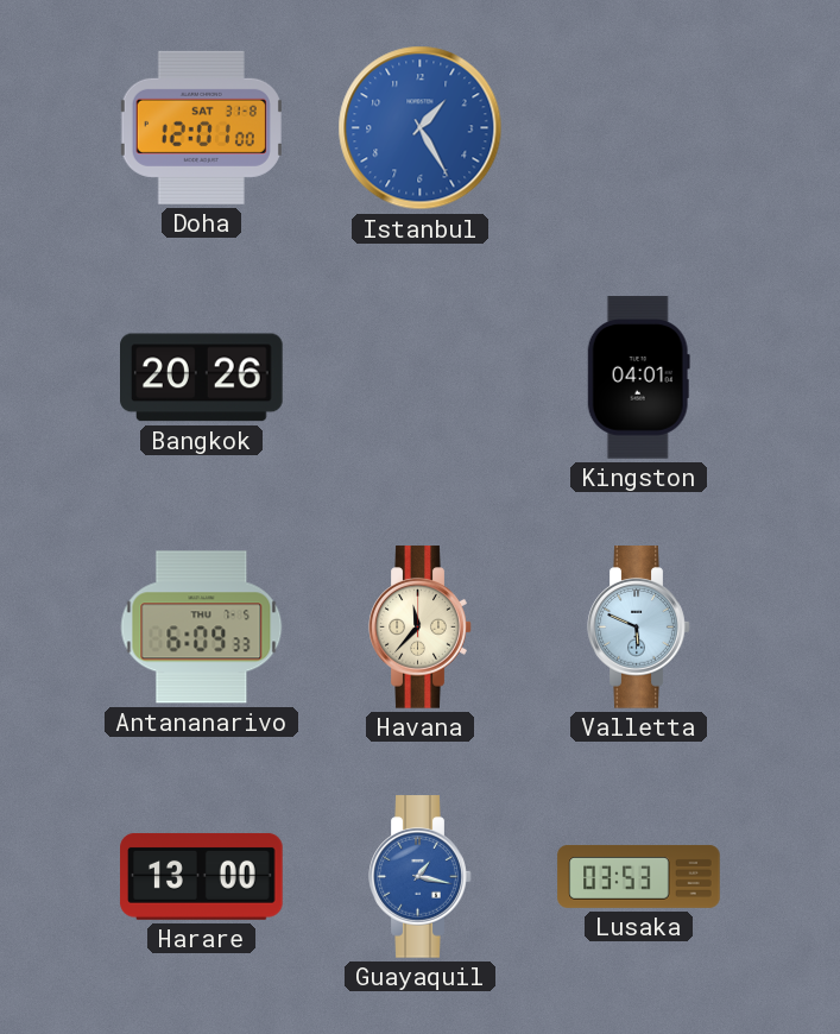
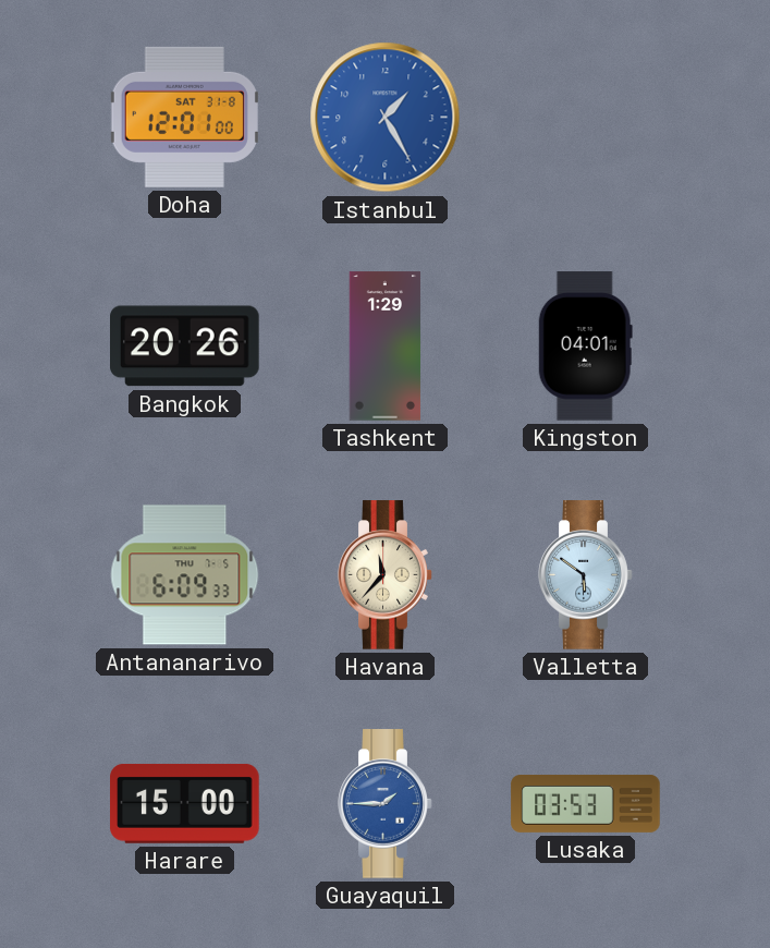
Tashkent: none -> 1:29
Valletta: 5:49 -> 5:51
Harare: 13:00 -> 15:00
Guayaquil: 1:17 -> 1:45
